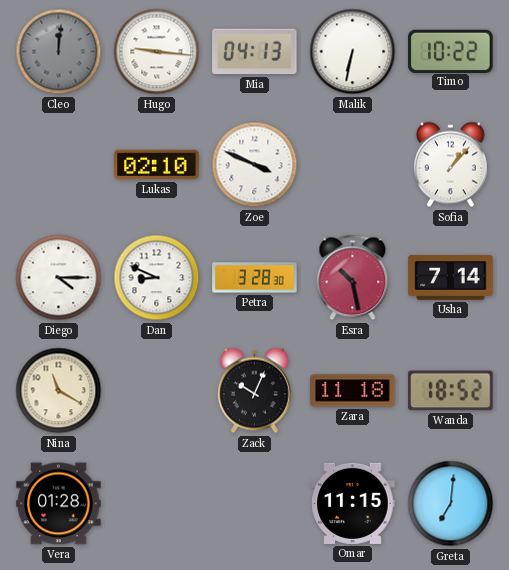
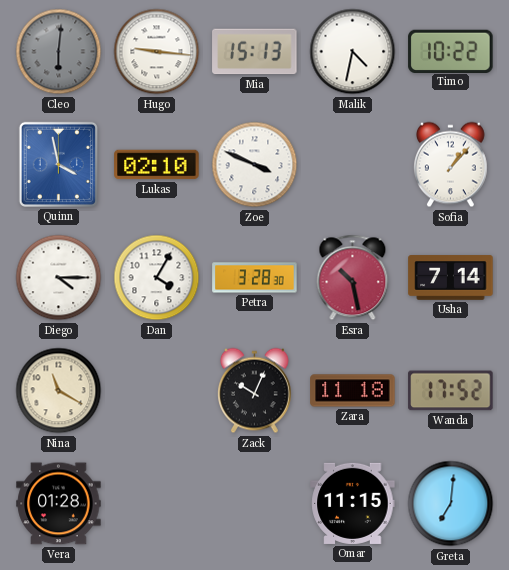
Cleo: 12:01 -> 6:01
Mia: 04:13 -> 15:13
Malik: 6:32 -> 4:32
Quinn: none -> 3:58
Dan: 8:49 -> 4:05
Wanda: 18:52 -> 17:52
